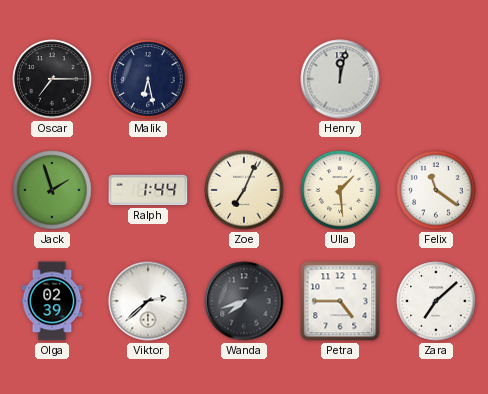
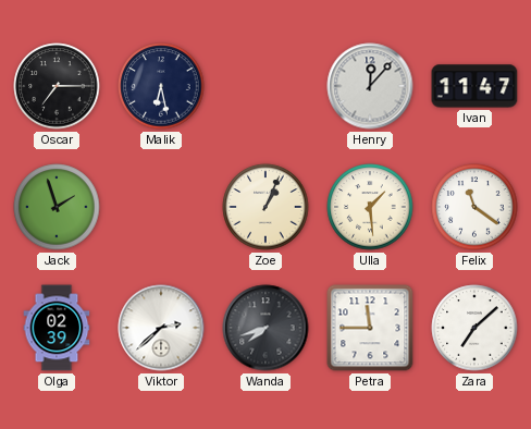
Henry: 12:02 -> 12:07
Ivan: none -> 11:47
Ralph: 1:44 -> none
Zoe: 7:04 -> 1:04
Petra: 4:45 -> 11:45
